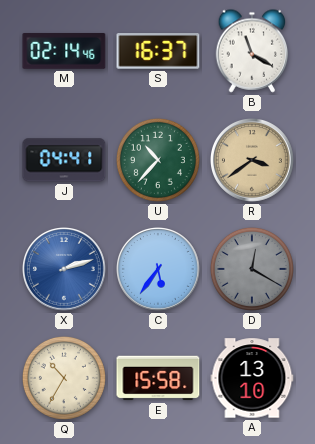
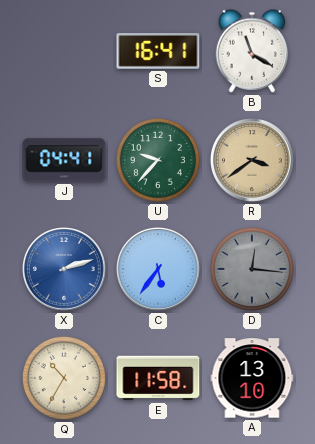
M: 02:14 -> none
S: 16:37 -> 16:41
U: 10:37 -> 9:37
D: 12:20 -> 12:16
E: 15:58 -> 11:58
